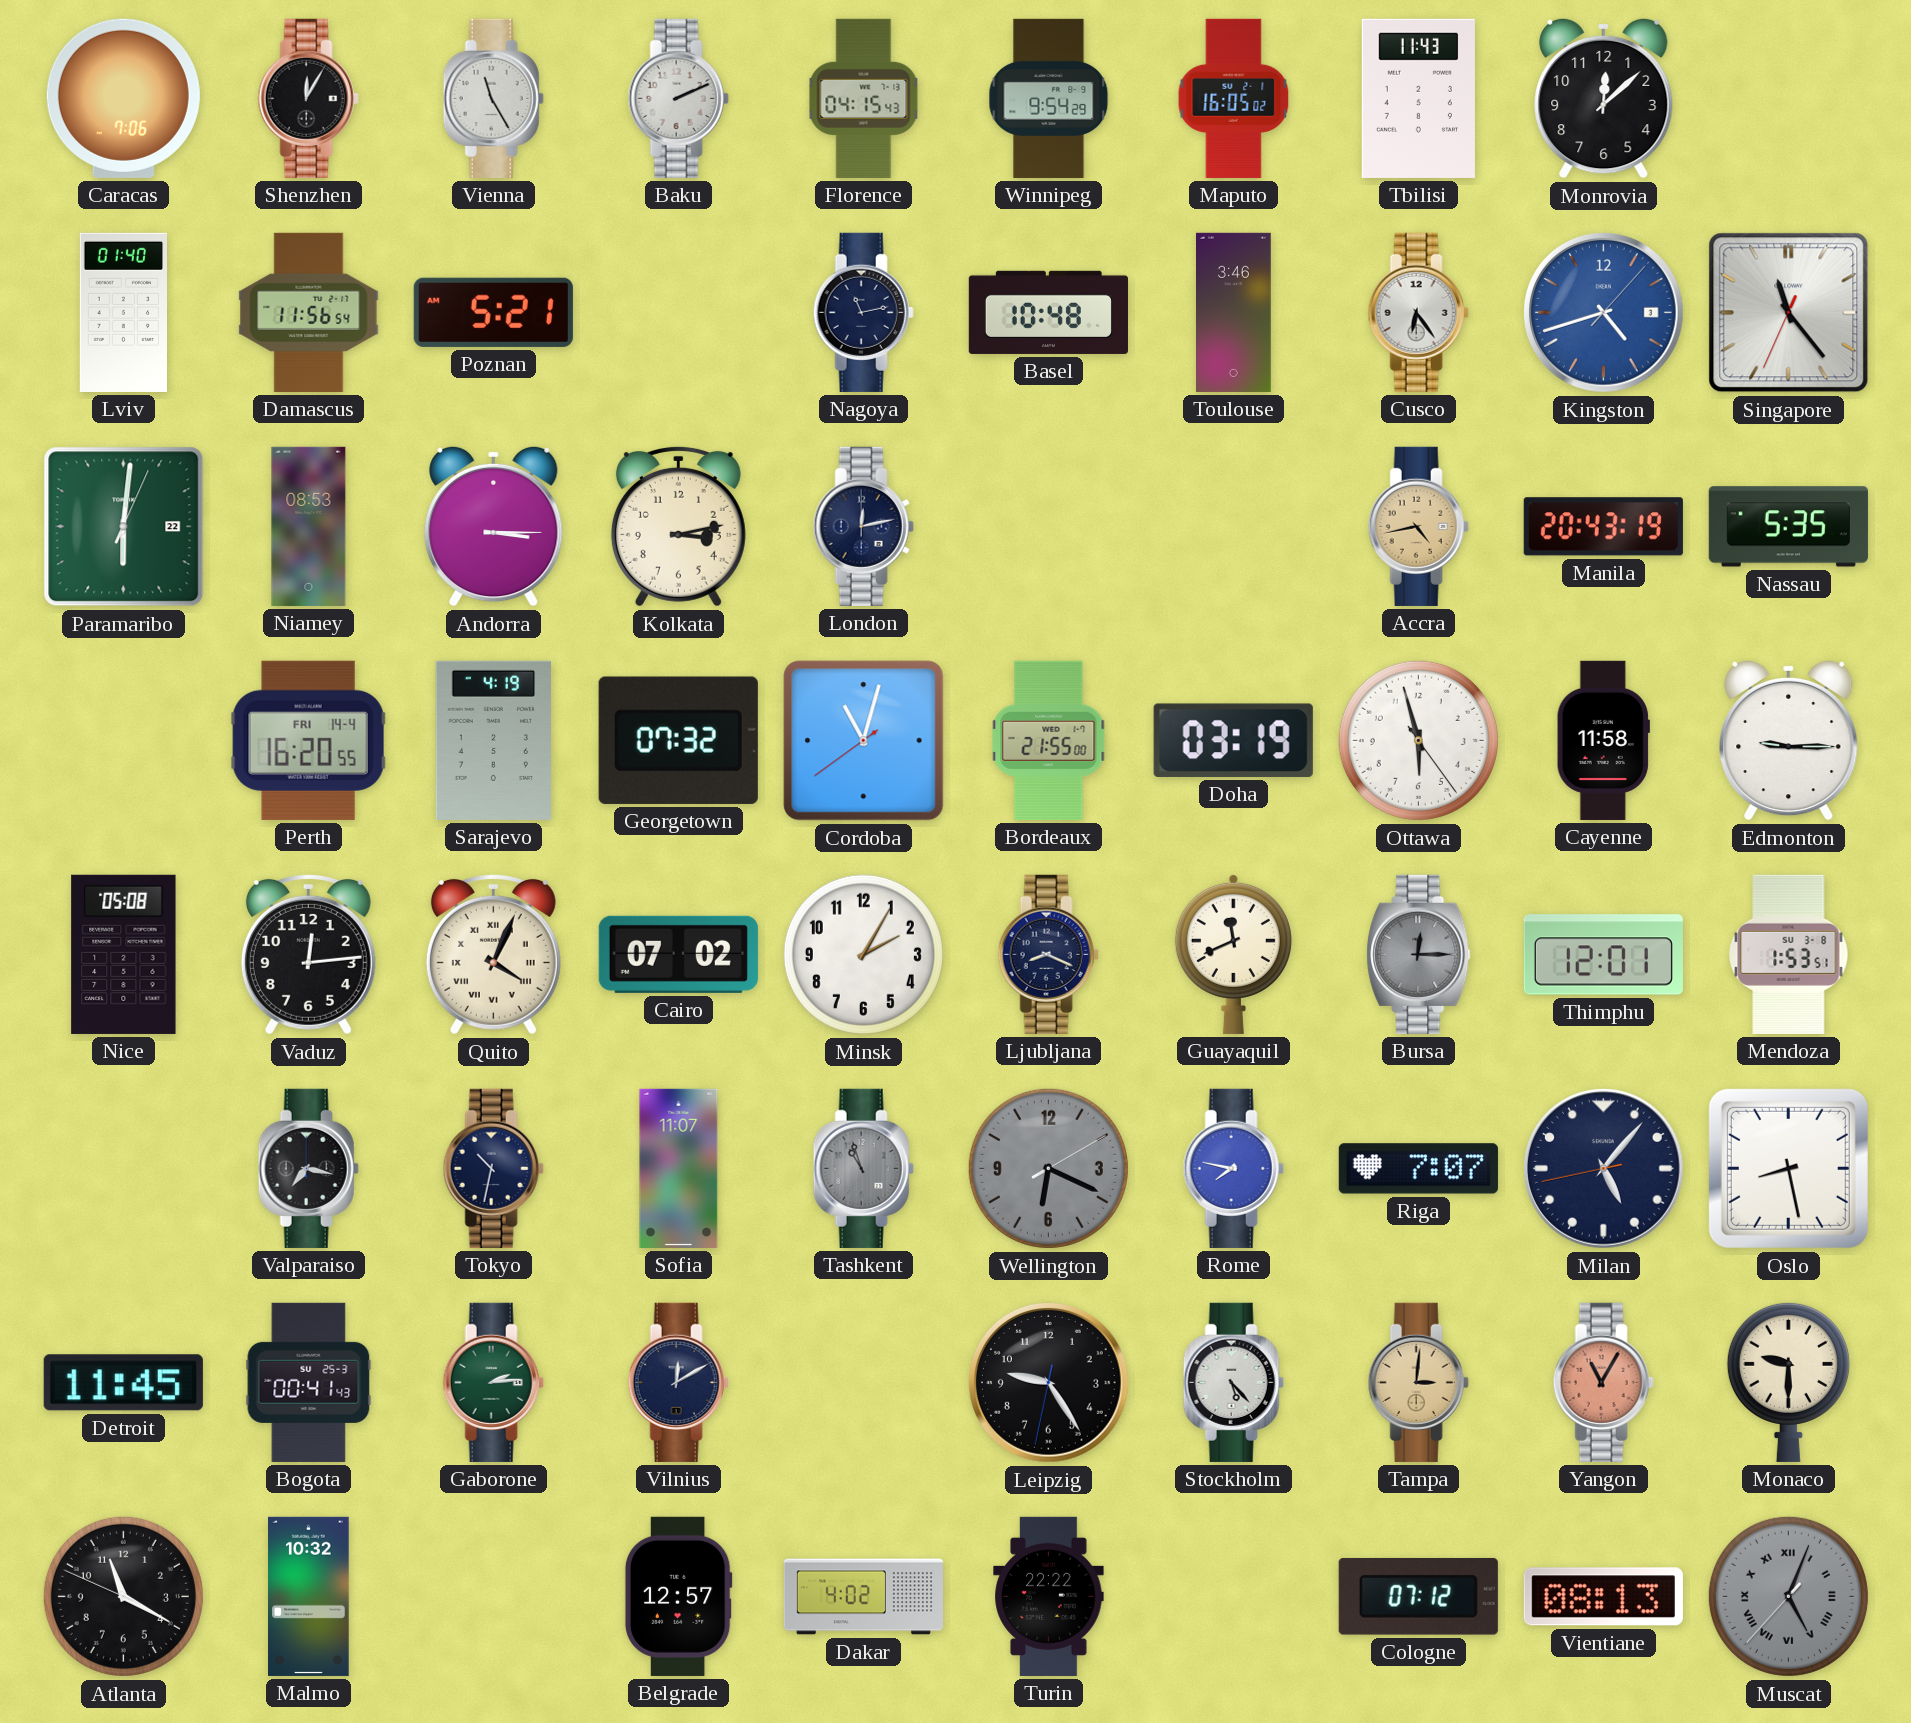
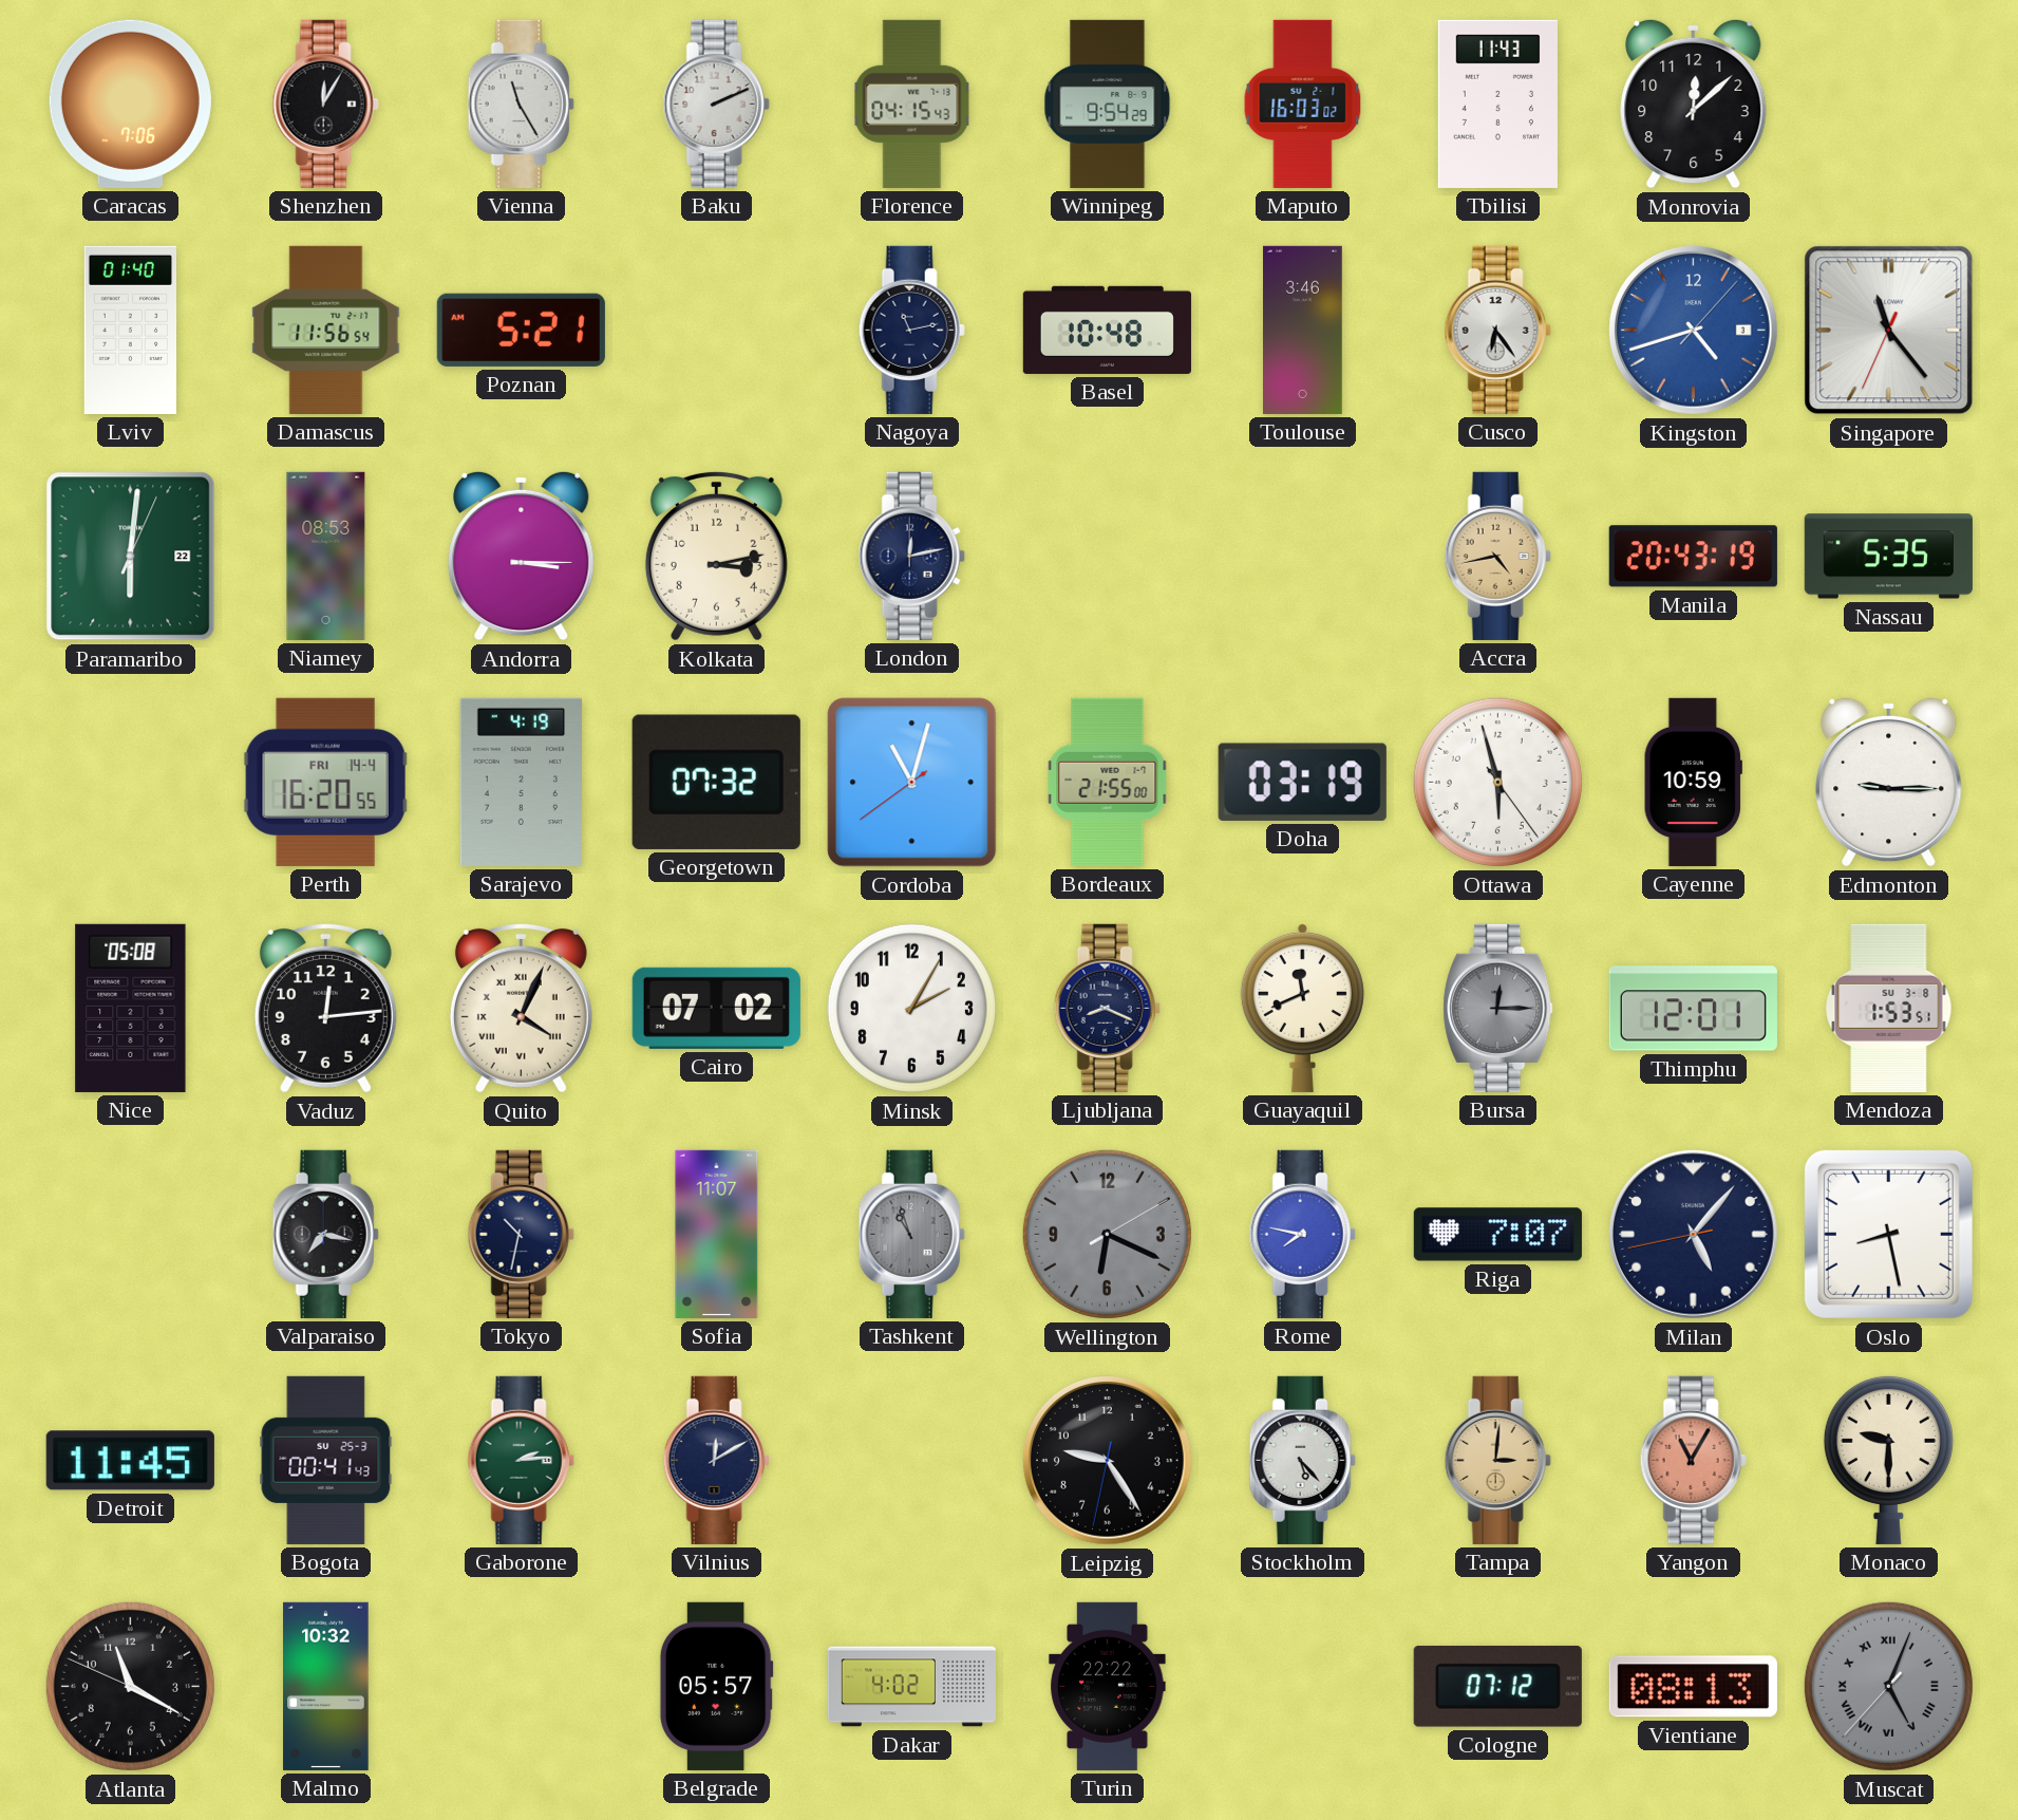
Maputo: 16:05 -> 16:03
Cayenne: 11:58 -> 10:59
Belgrade: 12:57 -> 05:57
